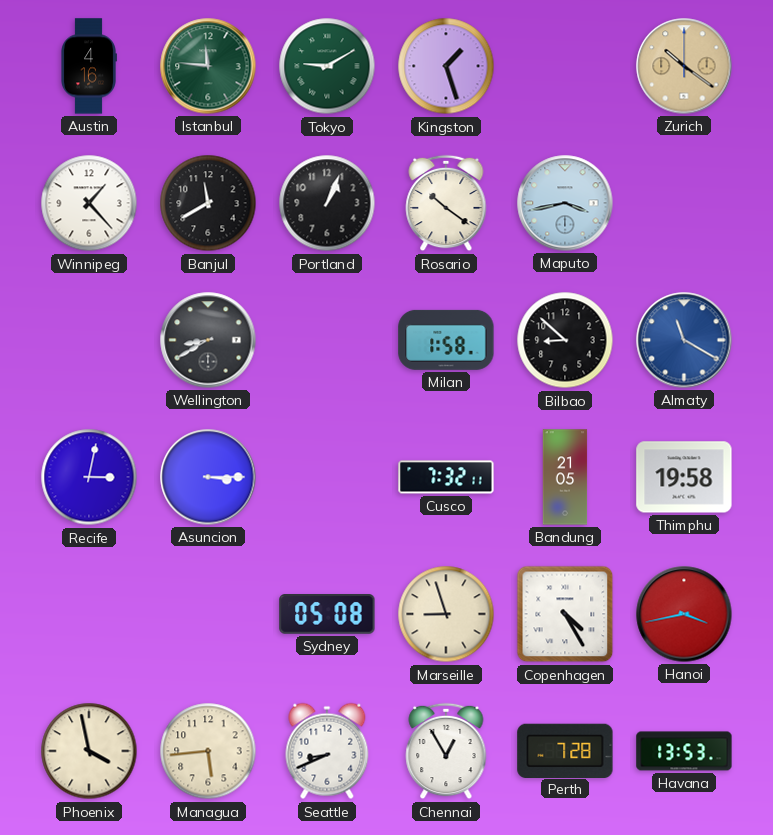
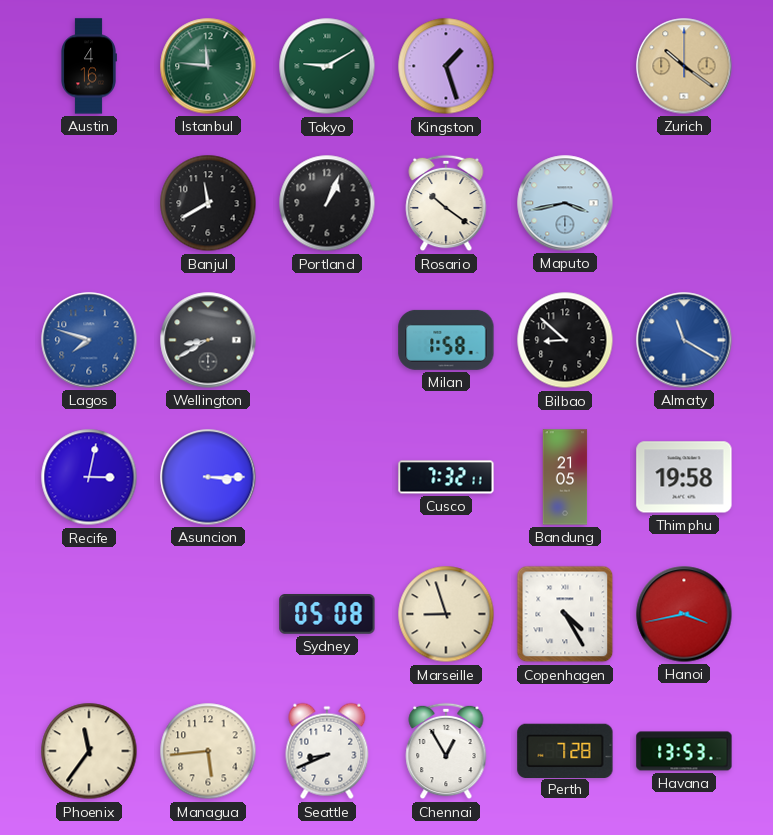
Winnipeg: 1:23 -> none
Lagos: none -> 7:48
Phoenix: 3:58 -> 11:36
